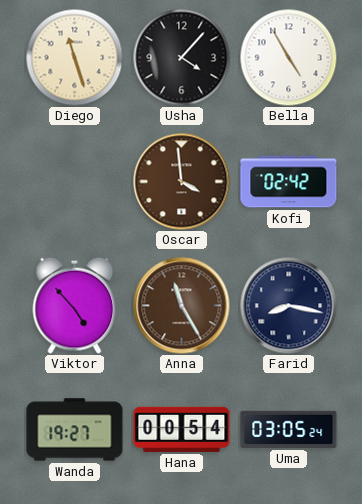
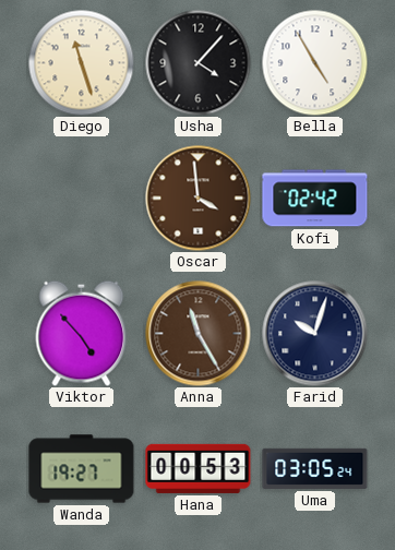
Farid: 8:17 -> 10:03
Hana: 00:54 -> 00:53
